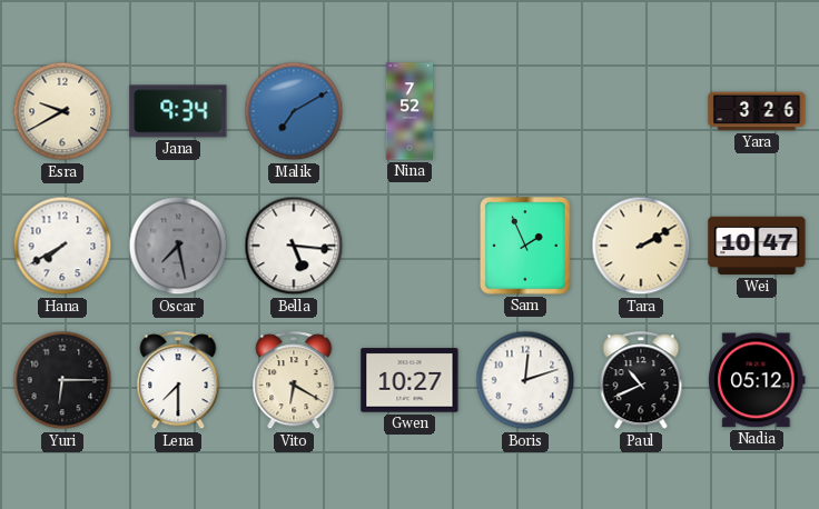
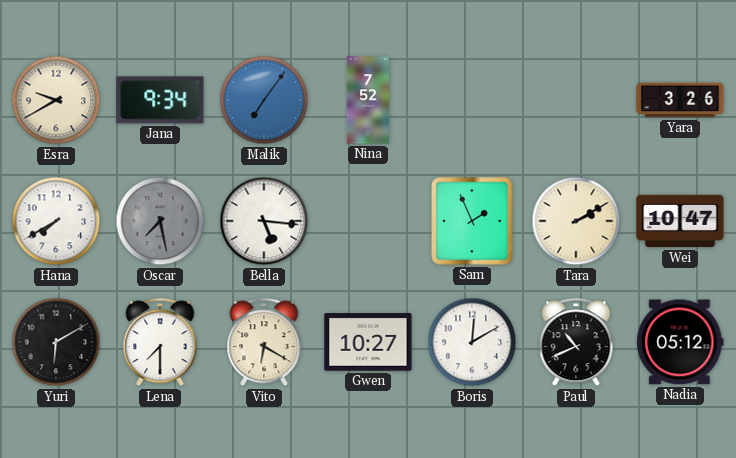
Malik: 7:10 -> 7:06
Yuri: 6:15 -> 6:10
Boris: 12:12 -> 12:10
